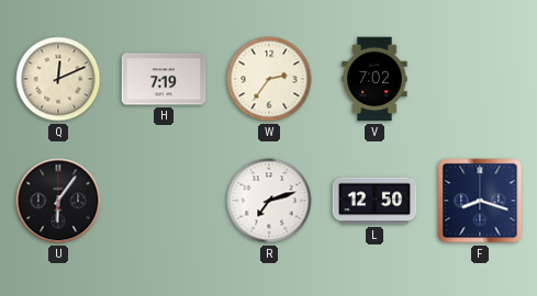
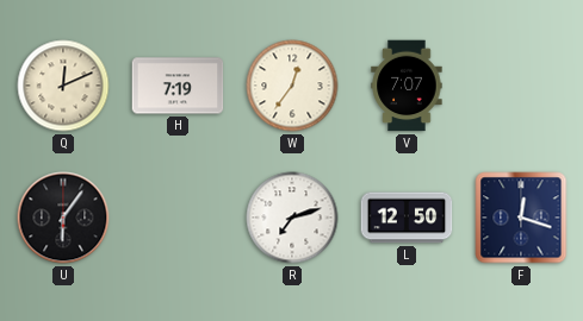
W: 2:36 -> 12:36
V: 7:02 -> 7:07
F: 8:18 -> 12:18
